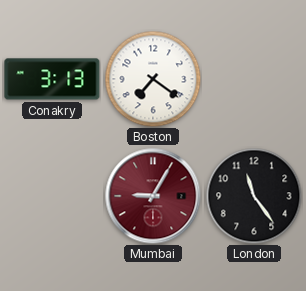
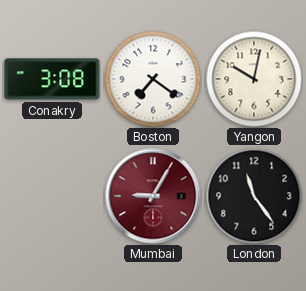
Conakry: 3:13 -> 3:08
Yangon: none -> 10:02
